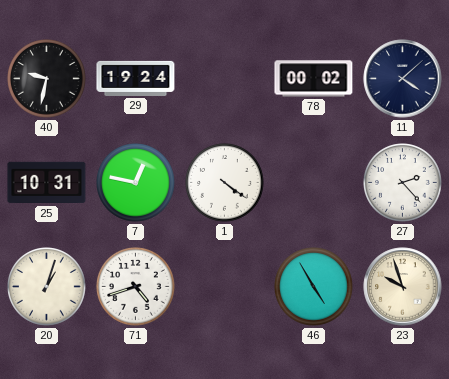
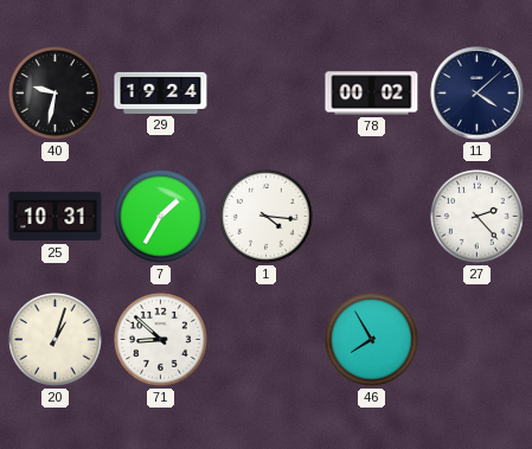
7: 12:47 -> 1:35
1: 4:21 -> 4:16
71: 4:42 -> 8:52
46: 4:55 -> 7:55
23: 9:57 -> none
